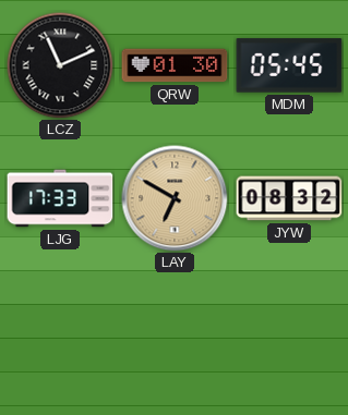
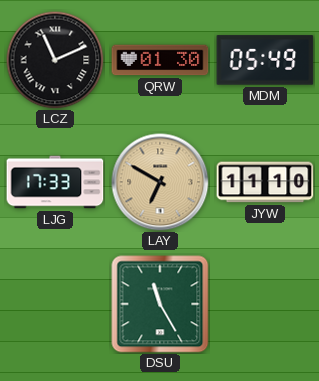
MDM: 05:45 -> 05:49
JYW: 08:32 -> 11:10
DSU: none -> 11:25
